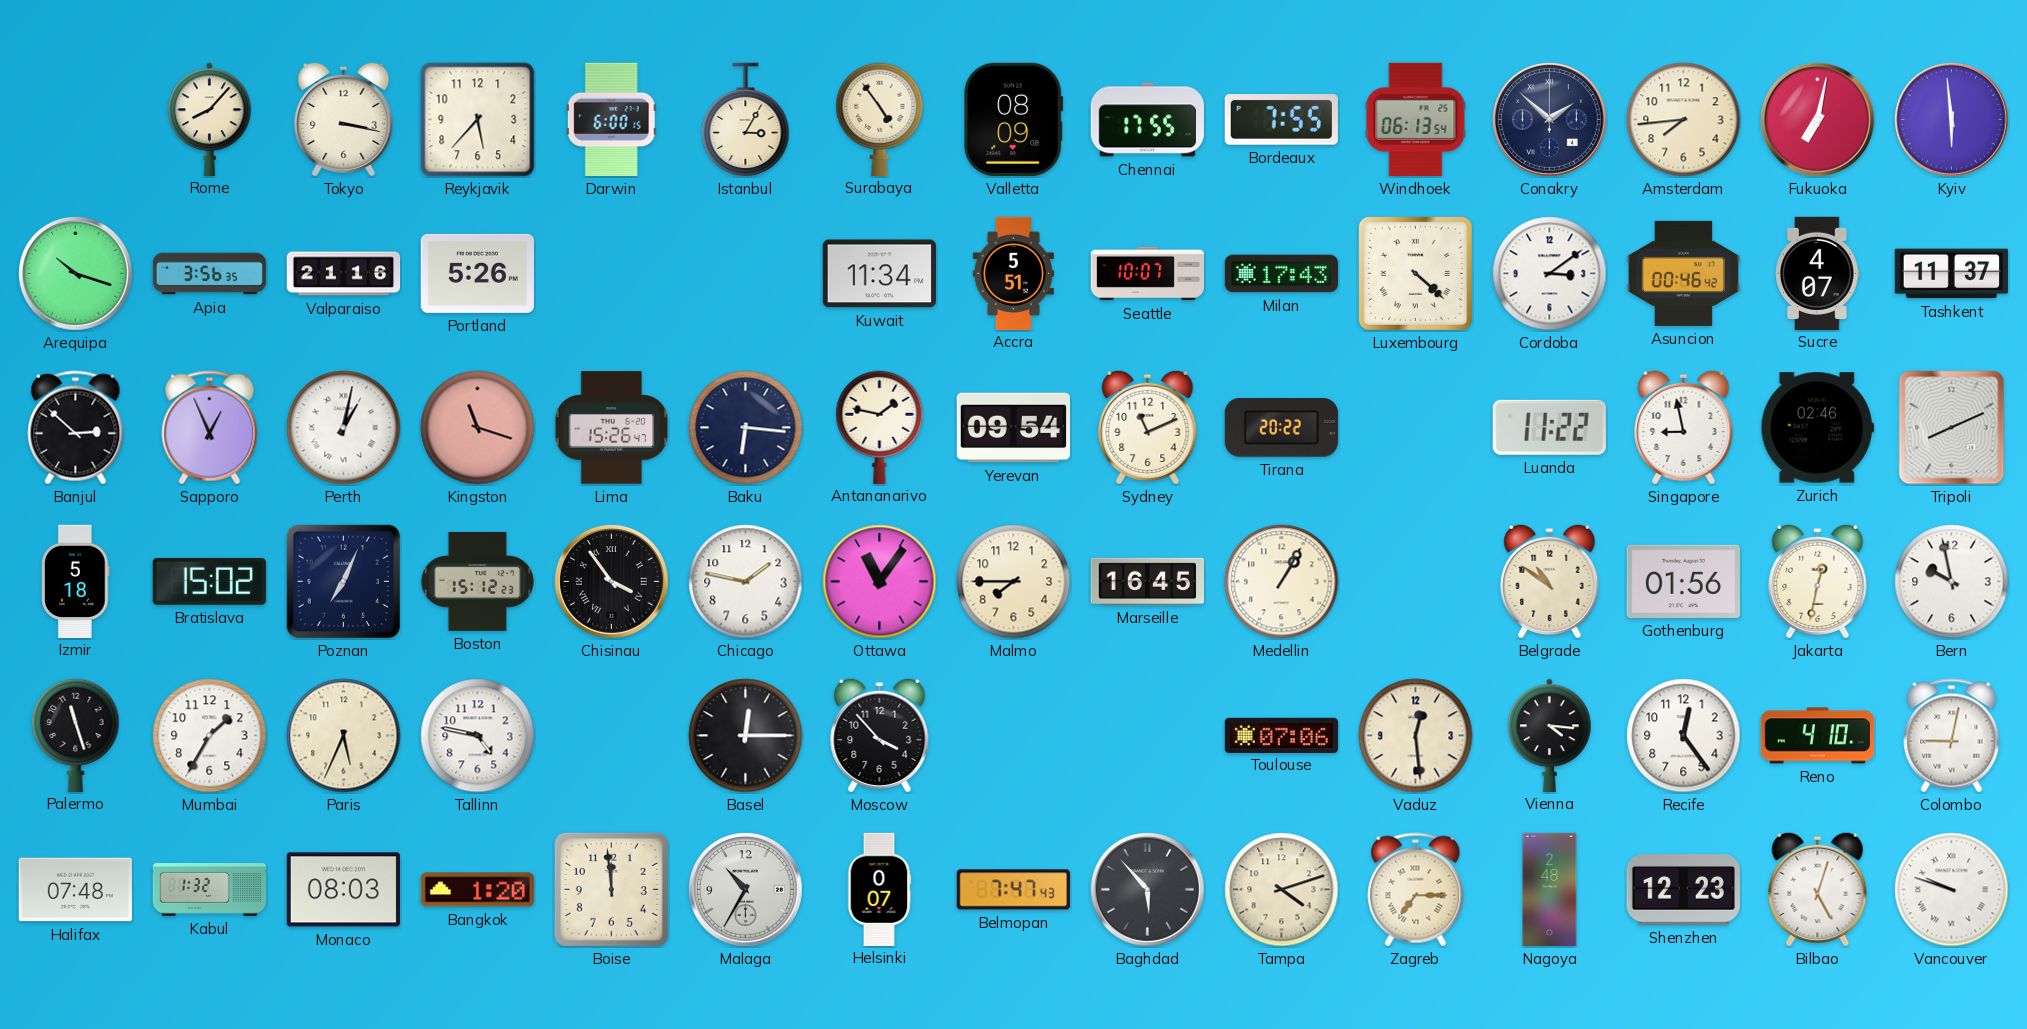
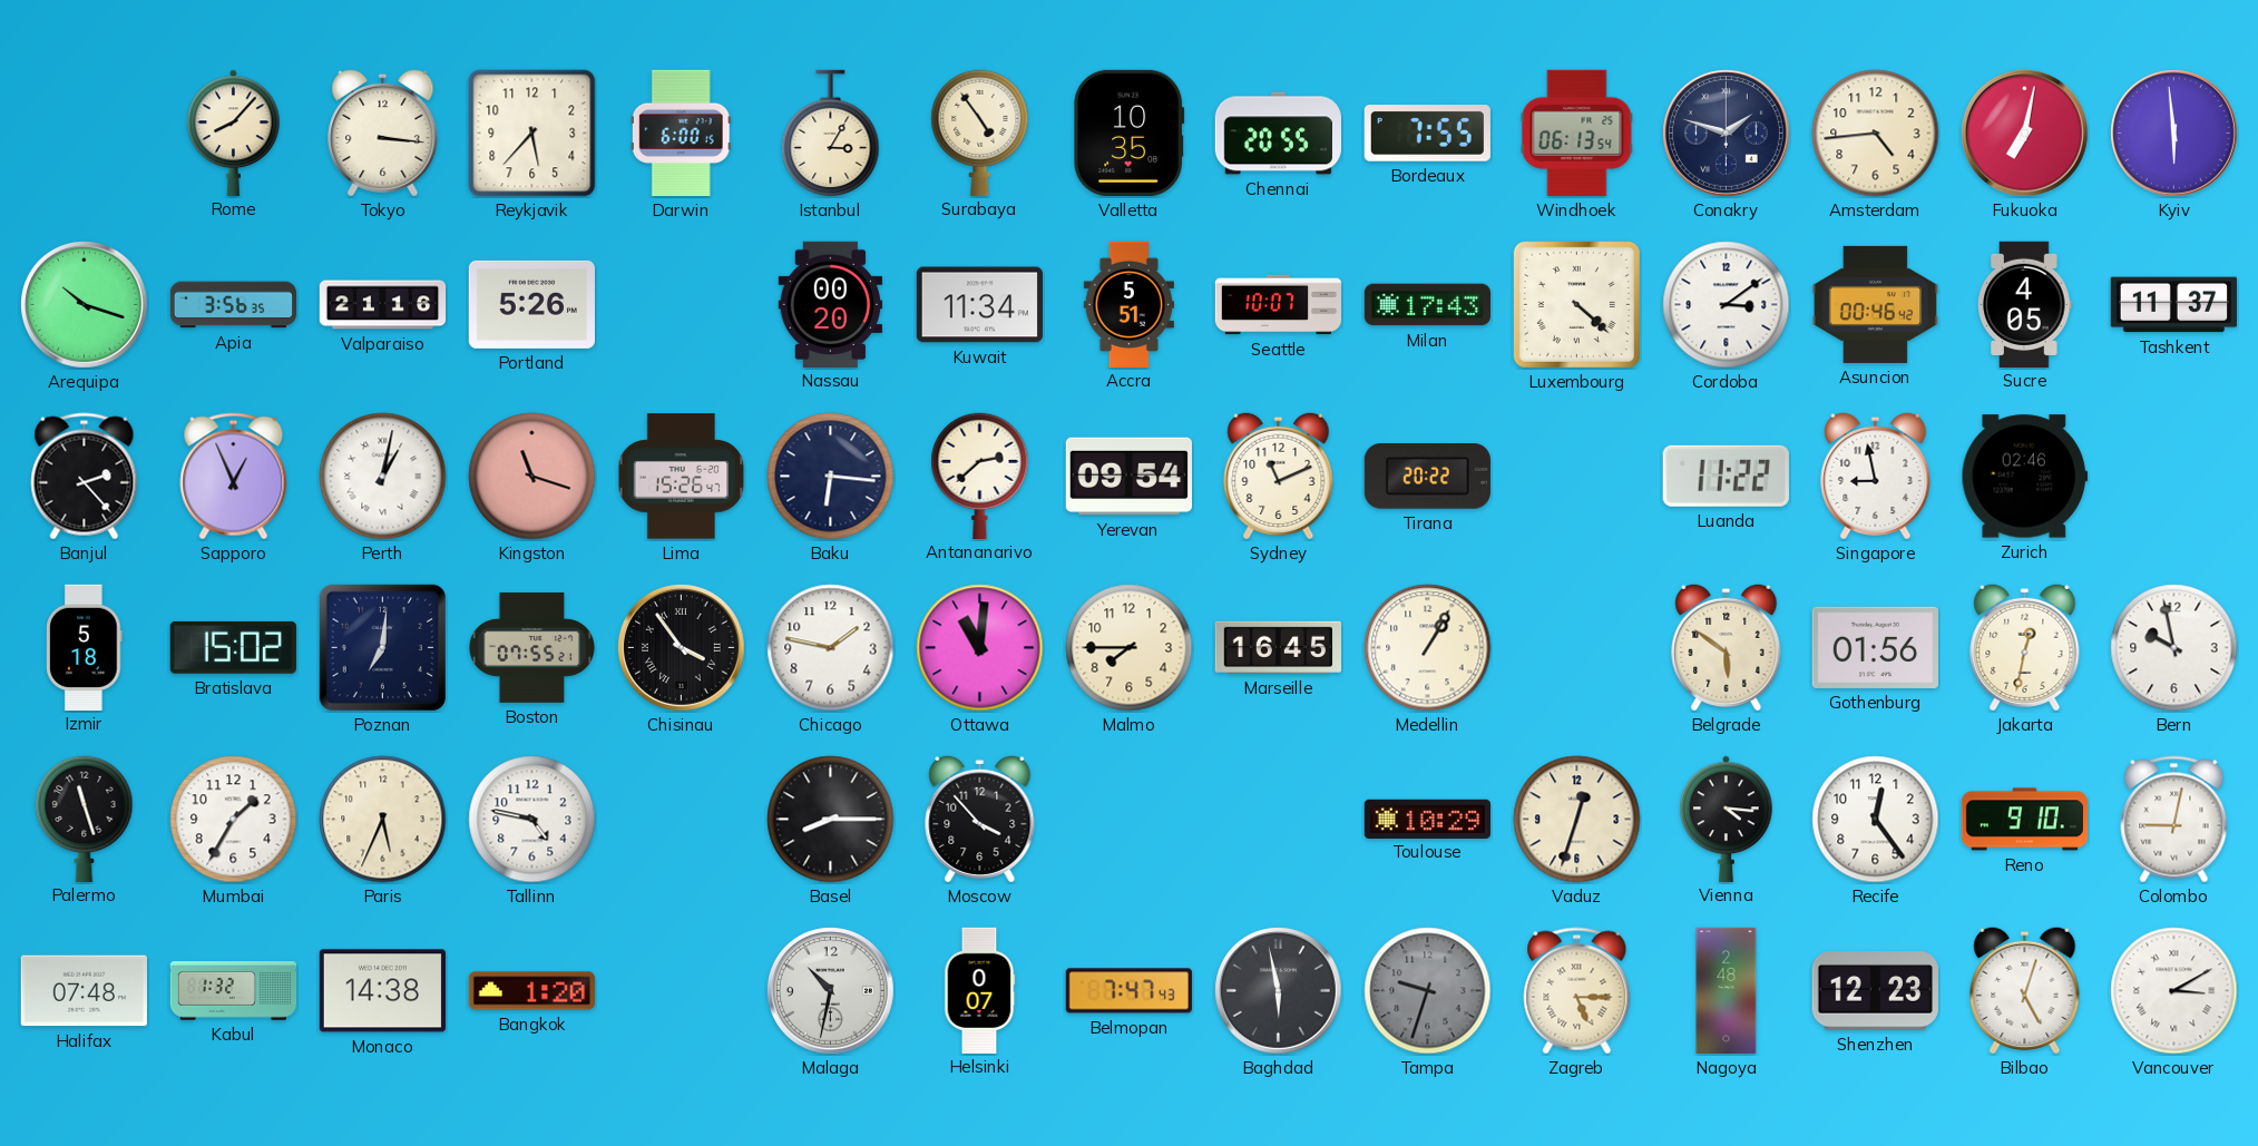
Tokyo: 3:17 -> 3:16
Valletta: 08:09 -> 10:35
Chennai: 17:55 -> 20:55
Conakry: 1:52 -> 1:48
Amsterdam: 7:44 -> 4:44
Nassau: none -> 00:20
Sucre: 4:07 -> 4:05
Banjul: 2:52 -> 2:23
Antananarivo: 1:47 -> 2:38
Tripoli: 8:11 -> none
Poznan: 7:04 -> 7:01
Boston: 15:12 -> 07:55
Ottawa: 11:06 -> 11:01
Belgrade: 10:51 -> 5:51
Basel: 12:15 -> 8:15
Toulouse: 07:06 -> 10:29
Vaduz: 12:29 -> 12:33
Reno: 4:10 -> 9:10
Monaco: 08:03 -> 14:38
Boise: 11:59 -> none
Malaga: 10:35 -> 10:32
Baghdad: 5:53 -> 5:58
Tampa: 4:12 -> 9:33
Tampa dial: cream -> grey
Zagreb: 7:15 -> 5:15
Vancouver: 9:48 -> 3:10
